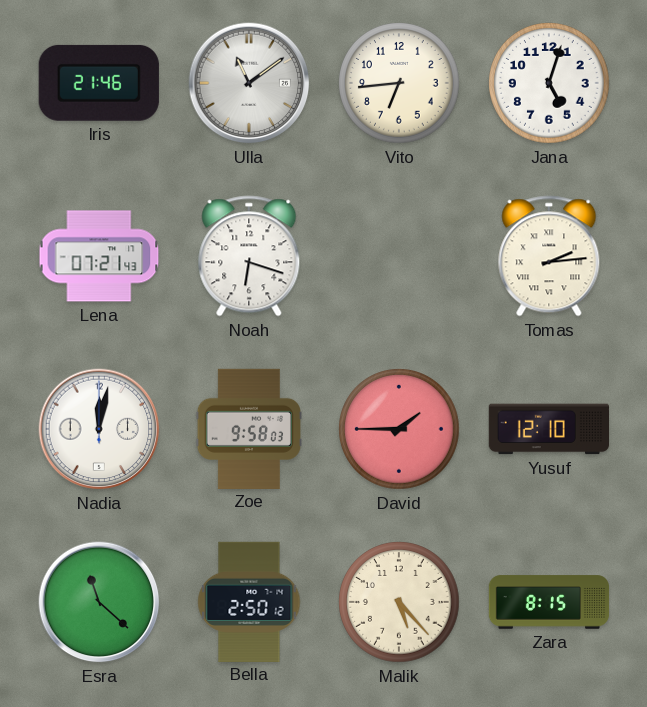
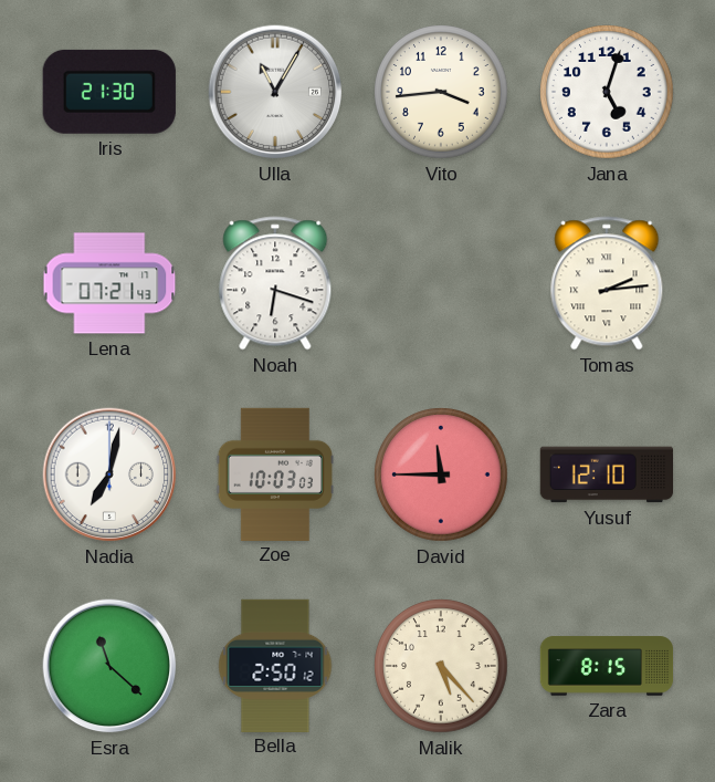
Iris: 21:46 -> 21:30
Ulla: 11:09 -> 11:05
Vito: 6:44 -> 3:44
Nadia: 12:02 -> 7:02
Zoe: 9:58 -> 10:03
David: 1:45 -> 11:45
